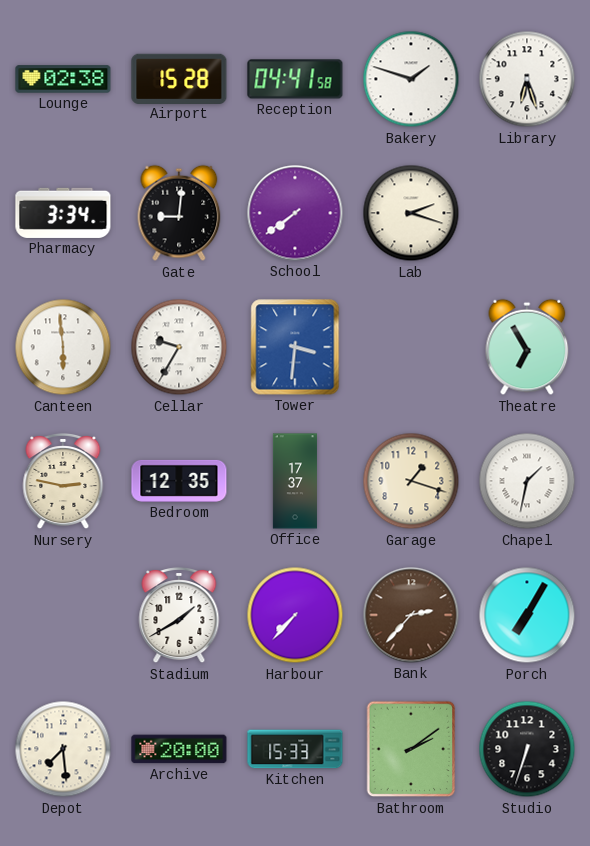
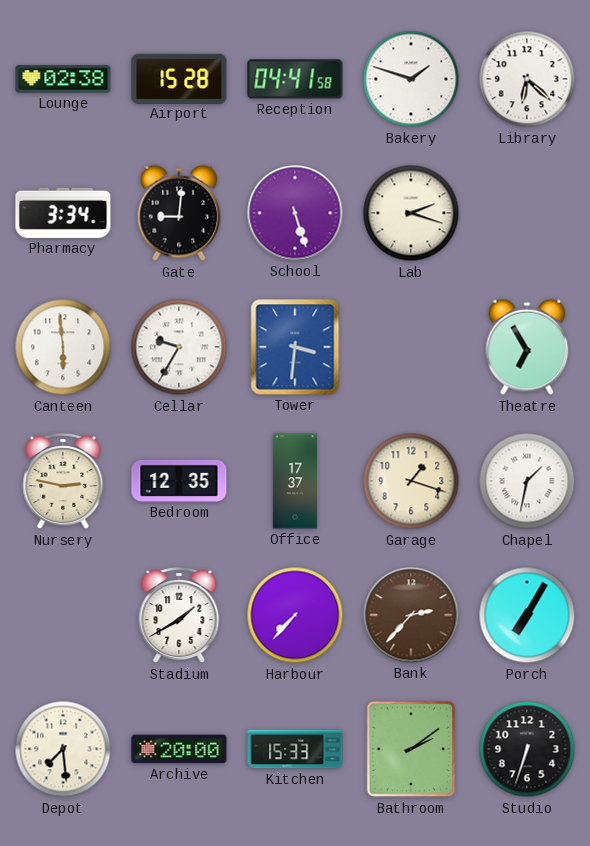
Library: 6:27 -> 6:22
School: 7:39 -> 5:27
